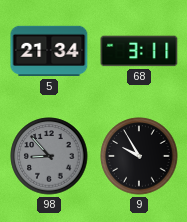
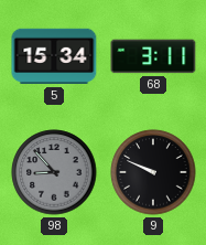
5: 21:34 -> 15:34
9: 9:55 -> 9:49
